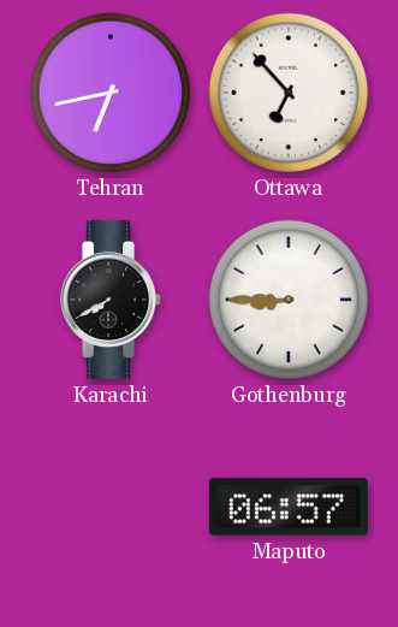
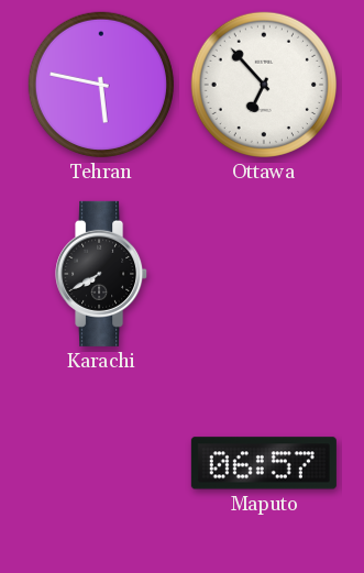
Tehran: 6:43 -> 5:47
Gothenburg: 8:45 -> none
